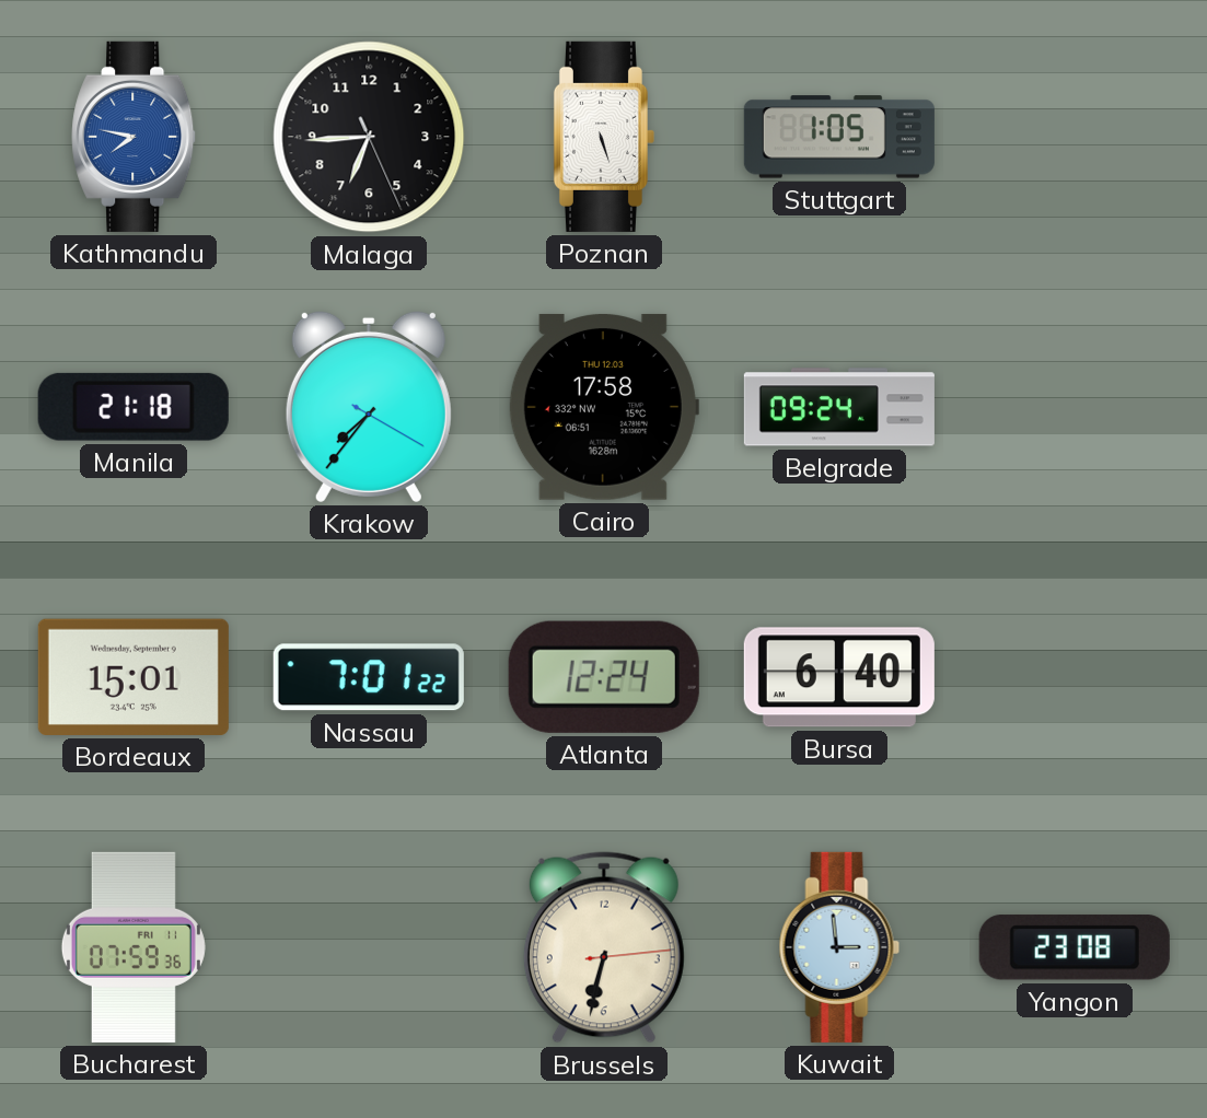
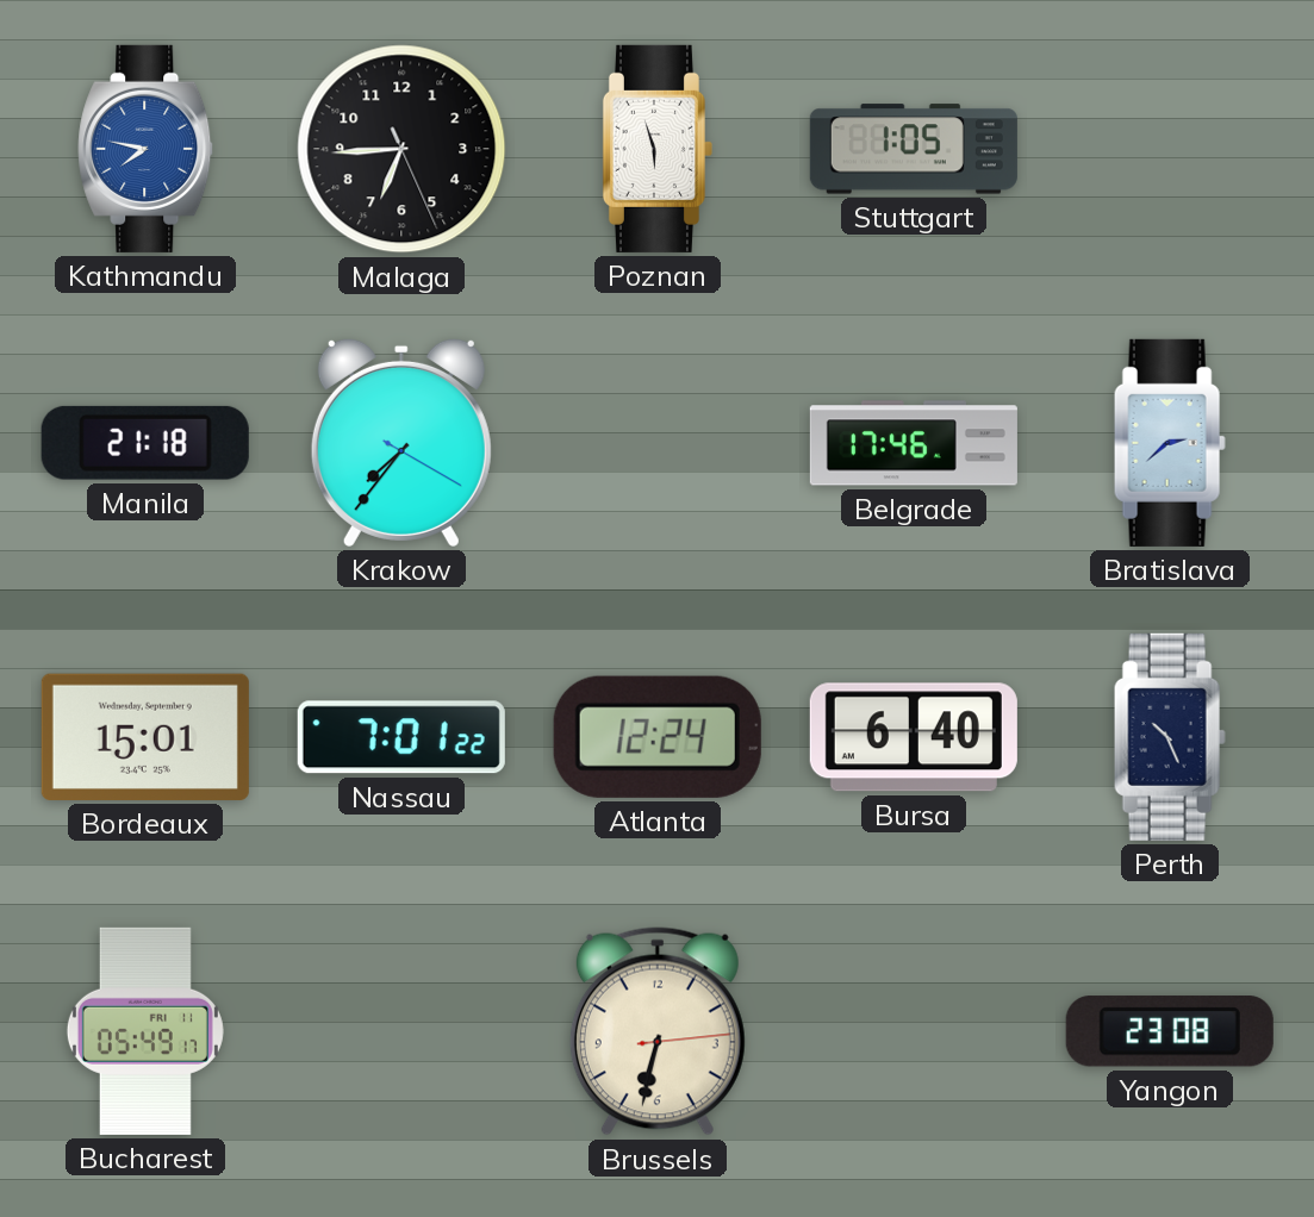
Poznan: 5:27 -> 5:57
Cairo: 17:58 -> none
Belgrade: 09:24 -> 17:46
Bratislava: none -> 2:38
Perth: none -> 10:26
Bucharest: 07:59 -> 05:49
Kuwait: 2:59 -> none
